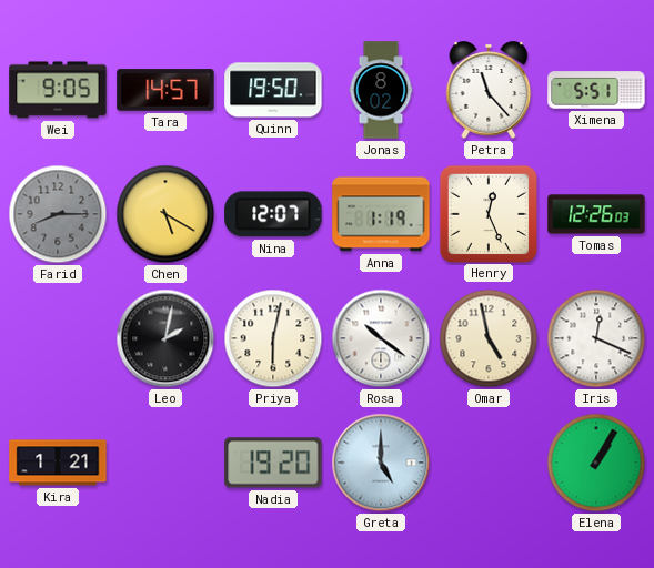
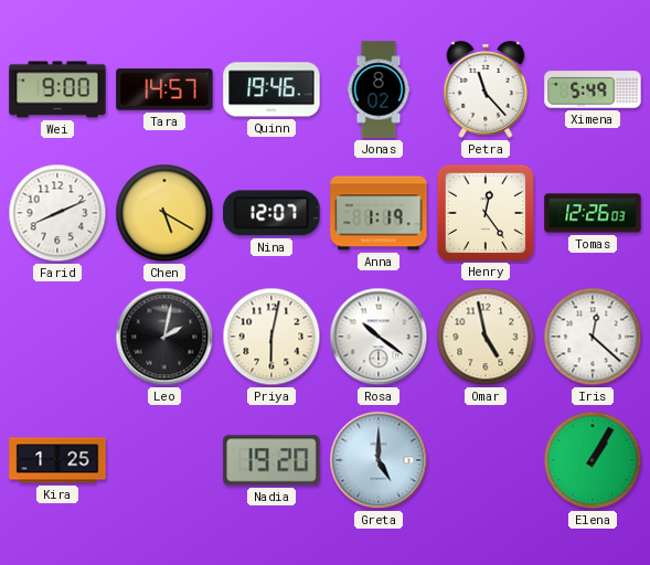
Wei: 9:05 -> 9:00
Quinn: 19:50 -> 19:46
Ximena: 5:51 -> 5:49
Farid: 8:15 -> 8:11
Farid dial: grey -> white
Henry: 12:26 -> 12:24
Iris: 12:19 -> 12:22
Kira: 1:21 -> 1:25
